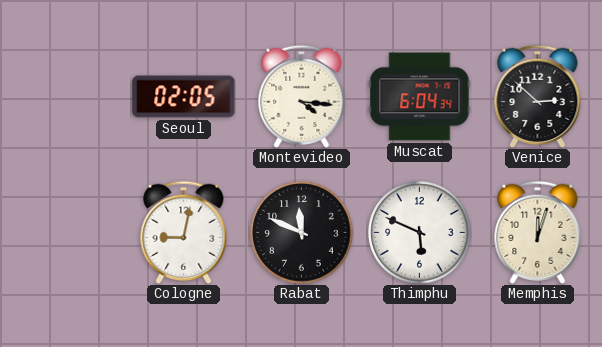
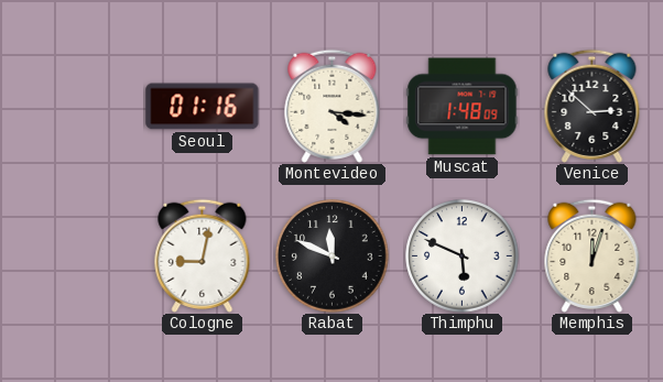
Seoul: 02:05 -> 01:16
Muscat: 6:04 -> 1:48
